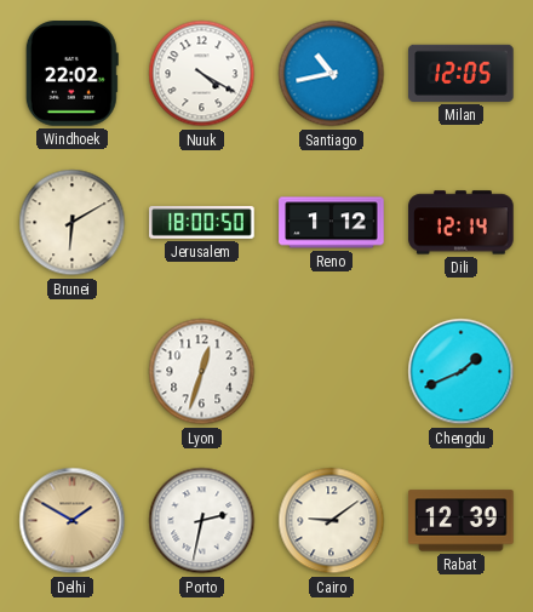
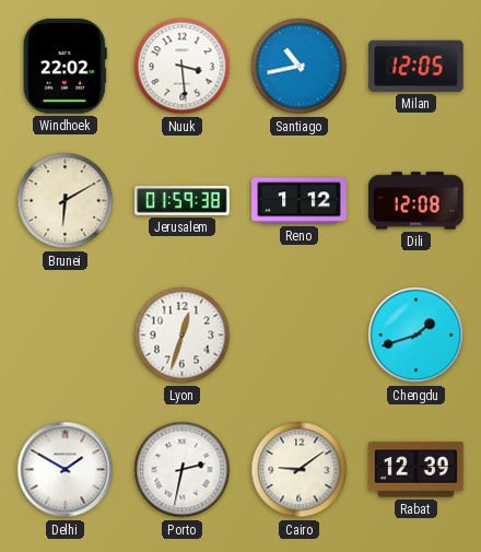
Nuuk: 4:20 -> 3:29
Jerusalem: 18:00 -> 01:59
Dili: 12:14 -> 12:08
Chengdu: 1:41 -> 1:42
Delhi dial: champagne -> white
